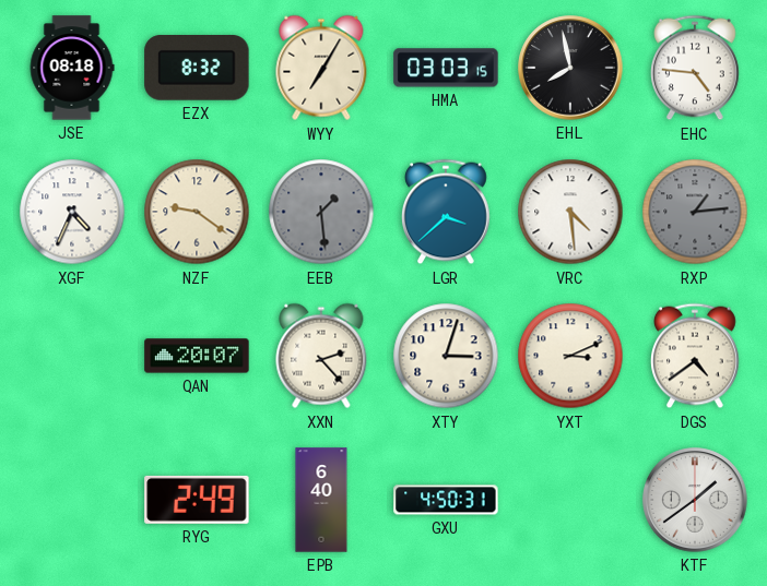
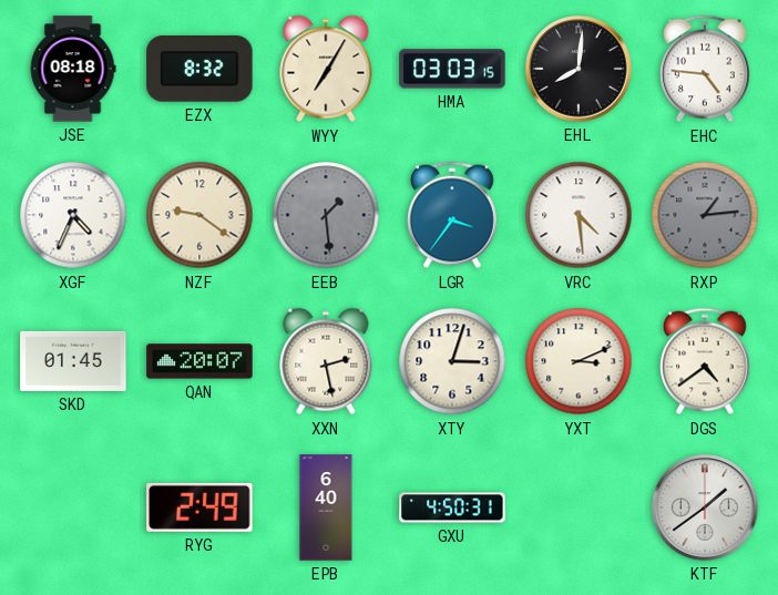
EHL: 7:58 -> 8:01
LGR: 3:38 -> 3:36
SKD: none -> 01:45
XXN: 2:23 -> 2:28
